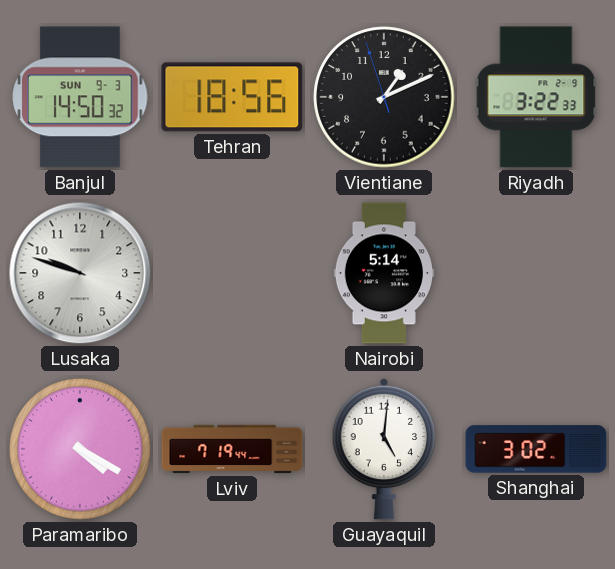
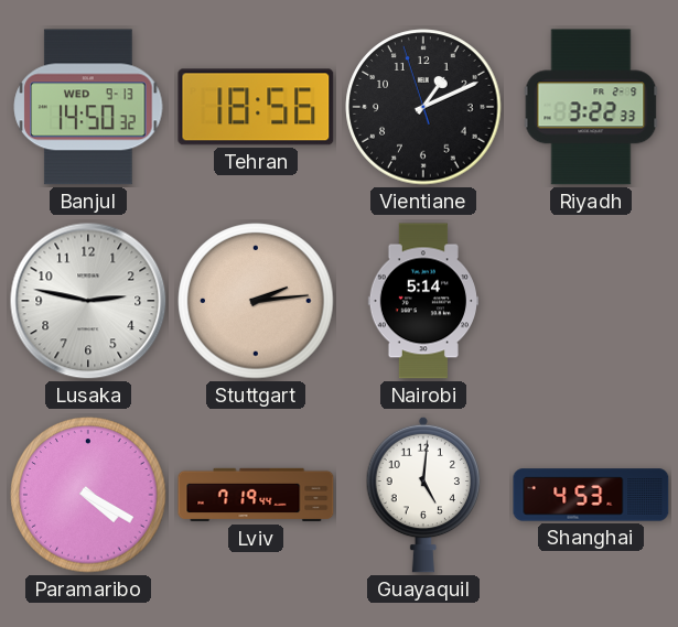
Banjul date: SUN 9-3 -> WED 9-13
Lusaka: 9:48 -> 2:47
Stuttgart: none -> 2:14
Shanghai: 3:02 -> 4:53
